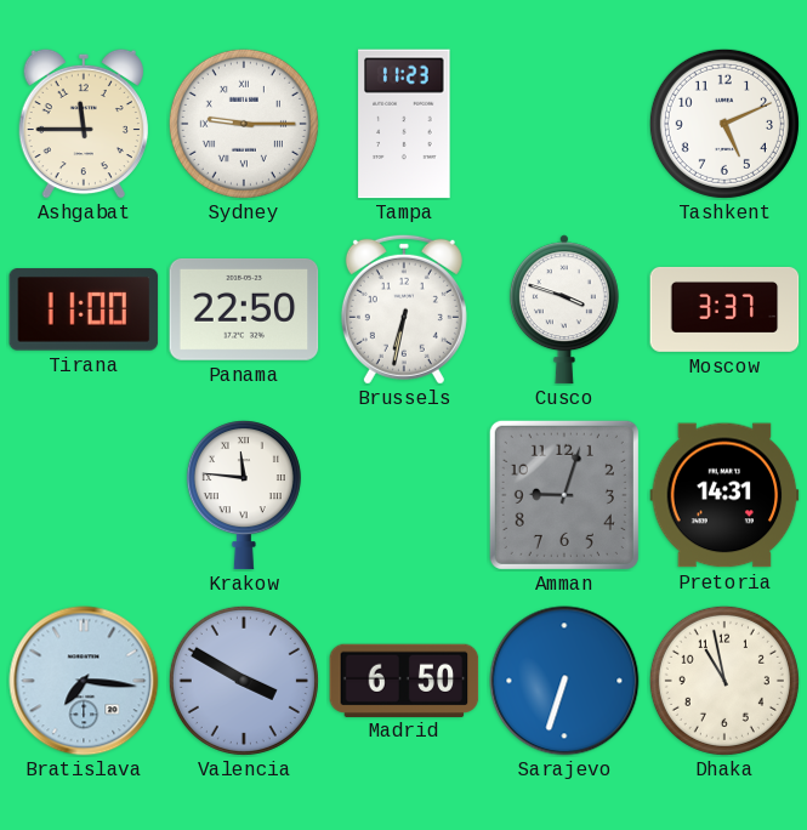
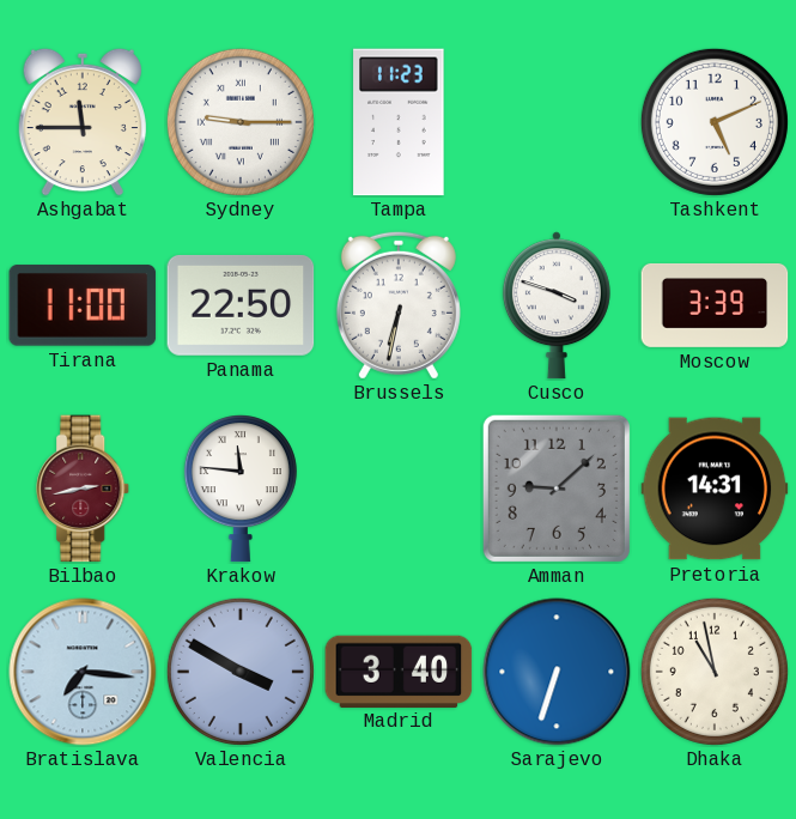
Moscow: 3:37 -> 3:39
Bilbao: none -> 2:43
Amman: 9:03 -> 9:08
Madrid: 6:50 -> 3:40
